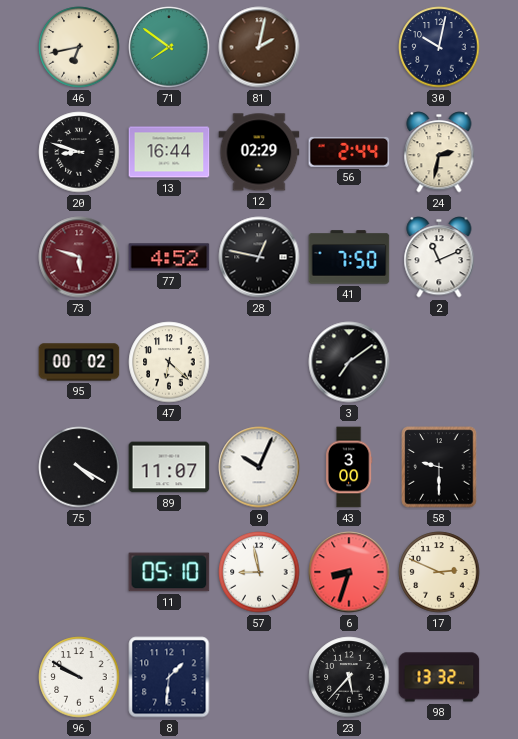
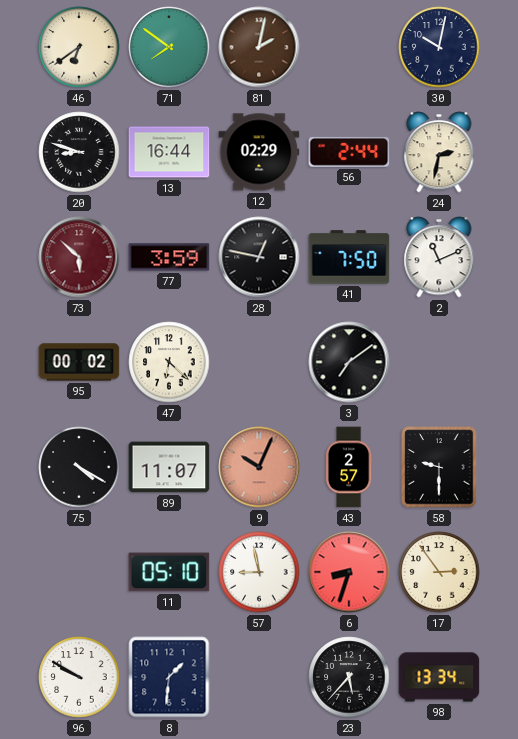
46: 6:43 -> 6:39
73: 5:48 -> 5:52
77: 4:52 -> 3:59
9 dial: white -> salmon
43: 3:00 -> 2:57
17: 2:49 -> 2:54
98: 13:32 -> 13:34
